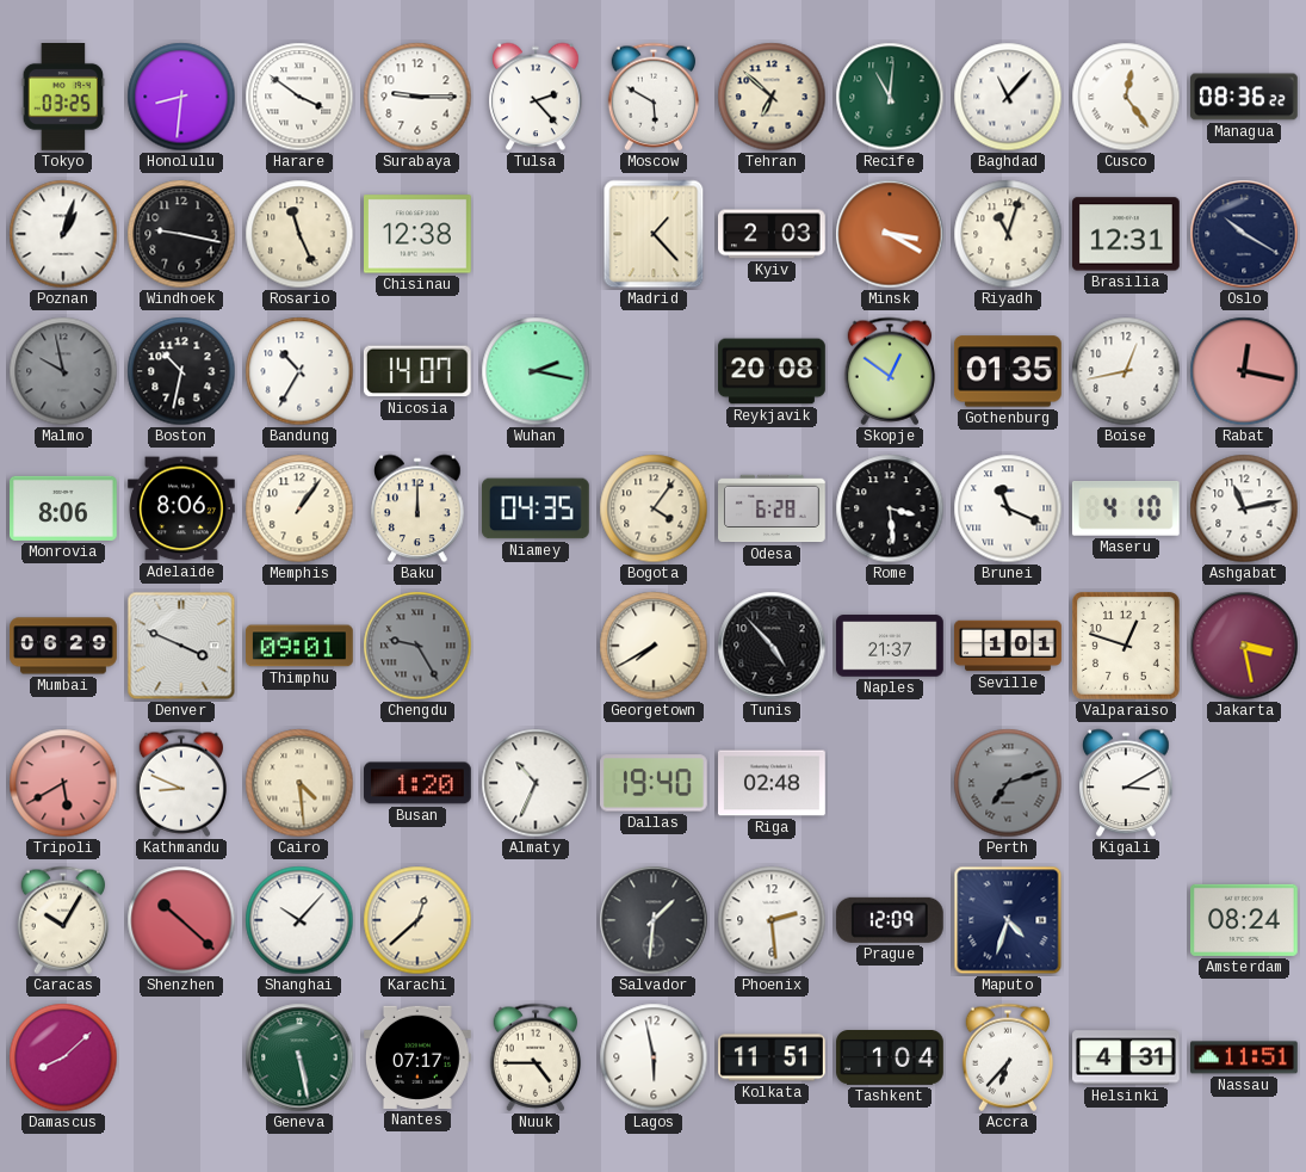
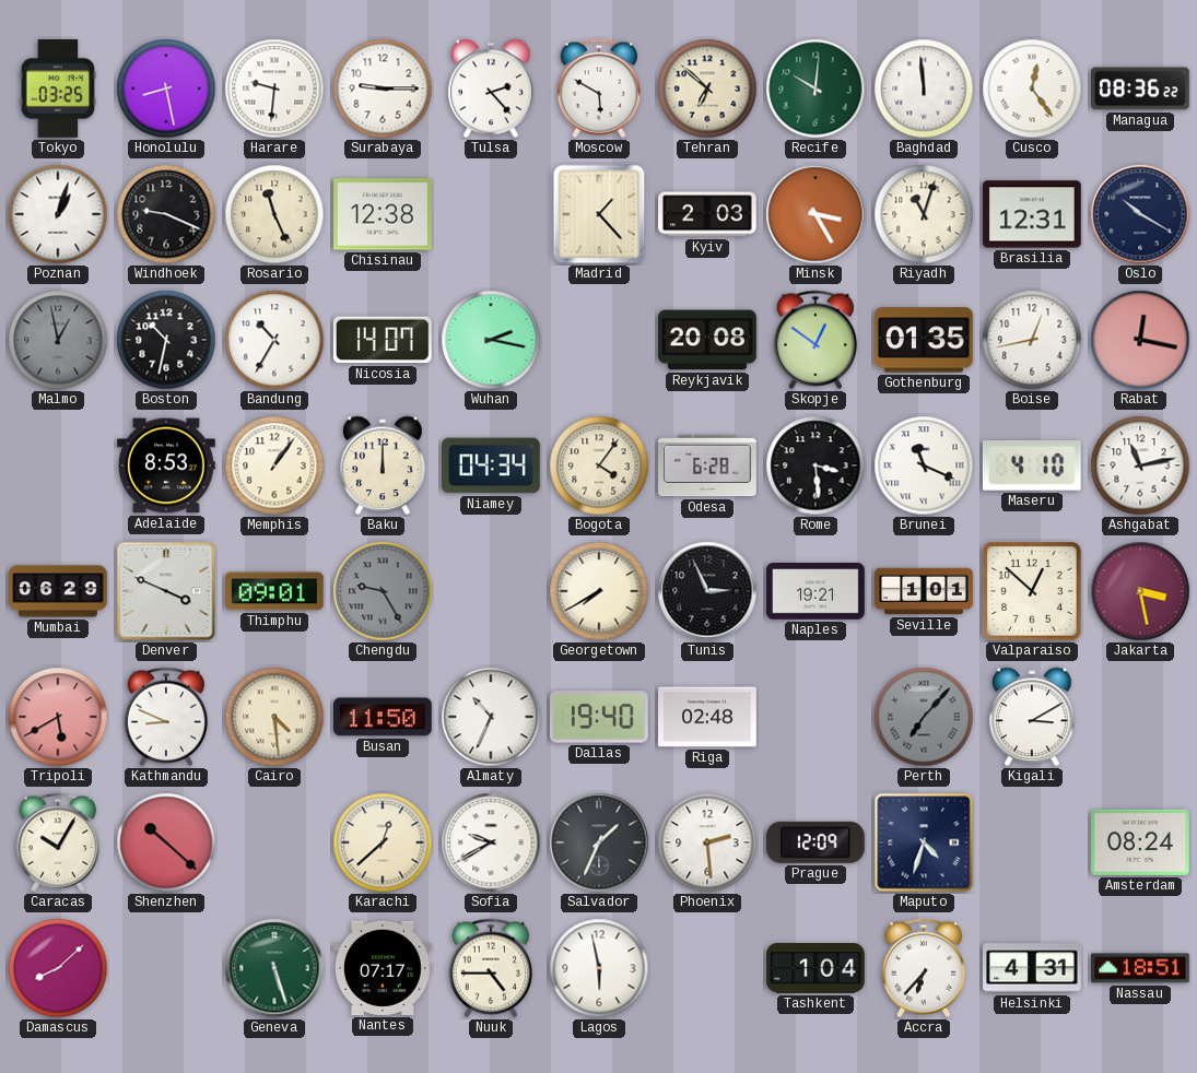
Honolulu: 8:31 -> 8:28
Harare: 3:51 -> 9:31
Recife: 11:01 -> 10:01
Baghdad: 11:07 -> 11:59
Windhoek: 9:17 -> 9:19
Minsk: 3:20 -> 3:25
Malmo: 9:58 -> 12:58
Monrovia: 8:06 -> none
Adelaide: 8:06 -> 8:53
Niamey: 04:35 -> 04:34
Tunis: 4:53 -> 2:56
Naples: 21:37 -> 19:21
Valparaiso: 12:48 -> 12:52
Busan: 1:20 -> 11:50
Perth: 7:12 -> 7:07
Shanghai: 10:07 -> none
Sofia: none -> 9:40
Salvador: 1:31 -> 1:34
Geneva: 5:28 -> 5:27
Kolkata: 11:51 -> none
Nassau: 11:51 -> 18:51
